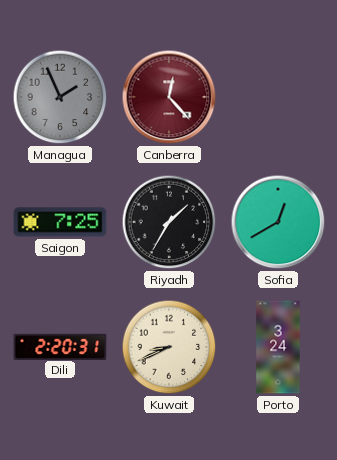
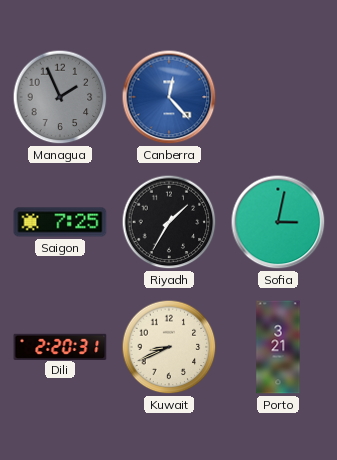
Canberra dial: burgundy -> blue
Sofia: 12:40 -> 3:02
Porto: 3:24 -> 3:21
